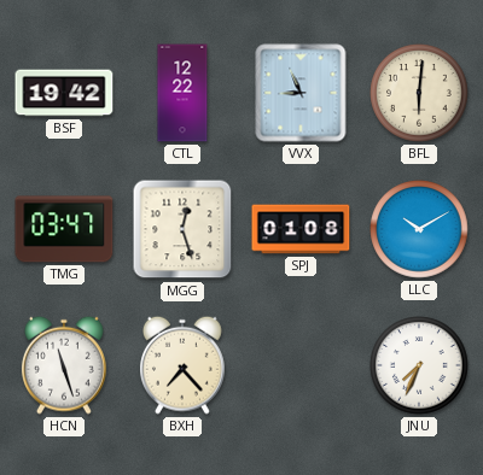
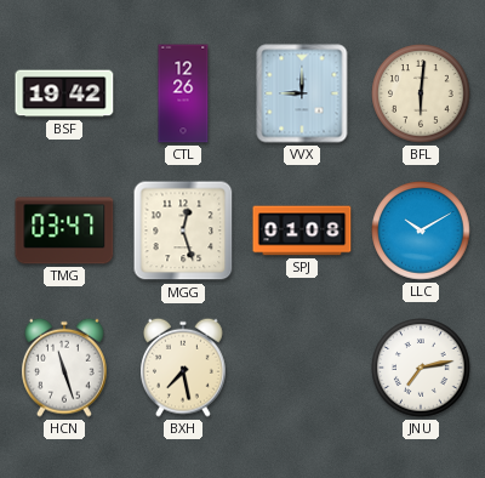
CTL: 12:22 -> 12:26
VVX: 8:56 -> 9:00
BXH: 7:23 -> 7:28
JNU: 7:34 -> 7:13
